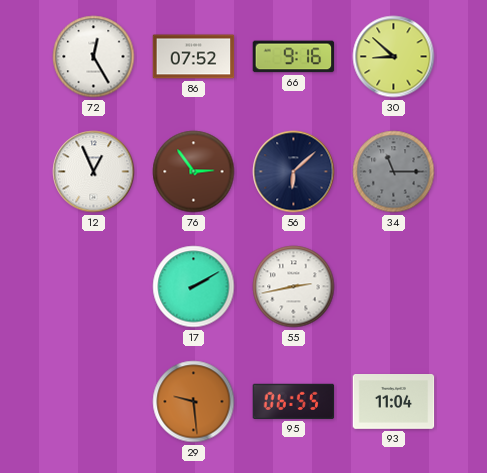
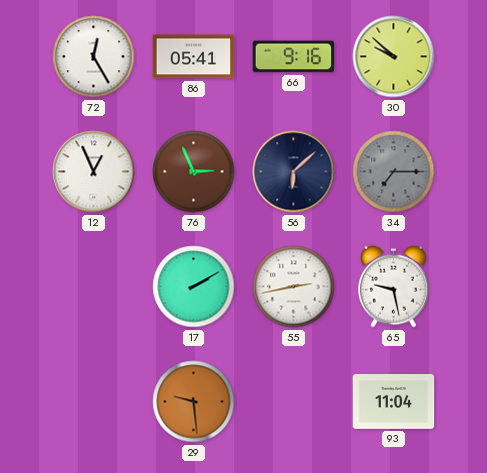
86: 07:52 -> 05:41
30: 8:52 -> 9:52
76: 2:54 -> 2:56
34: 11:15 -> 7:15
65: none -> 9:28
95: 06:55 -> none
